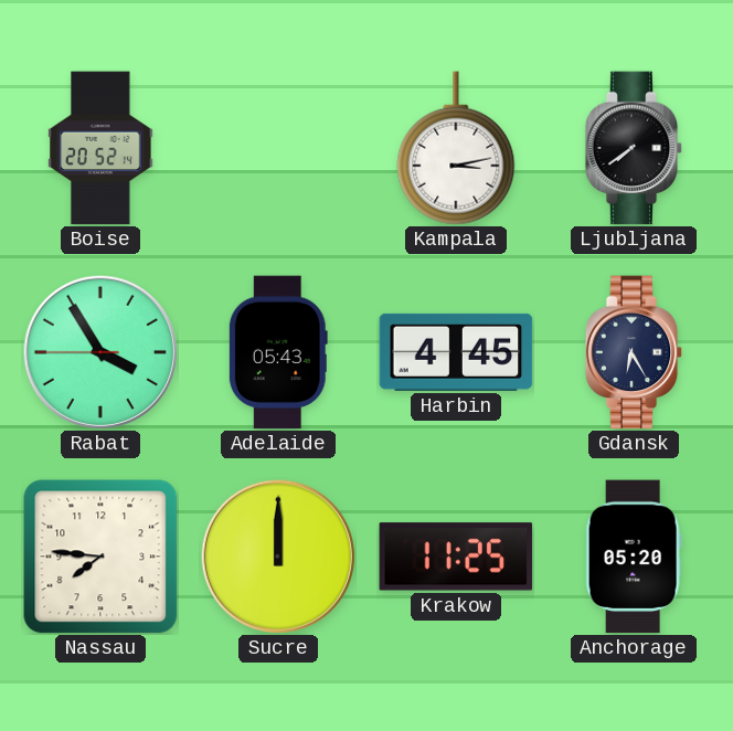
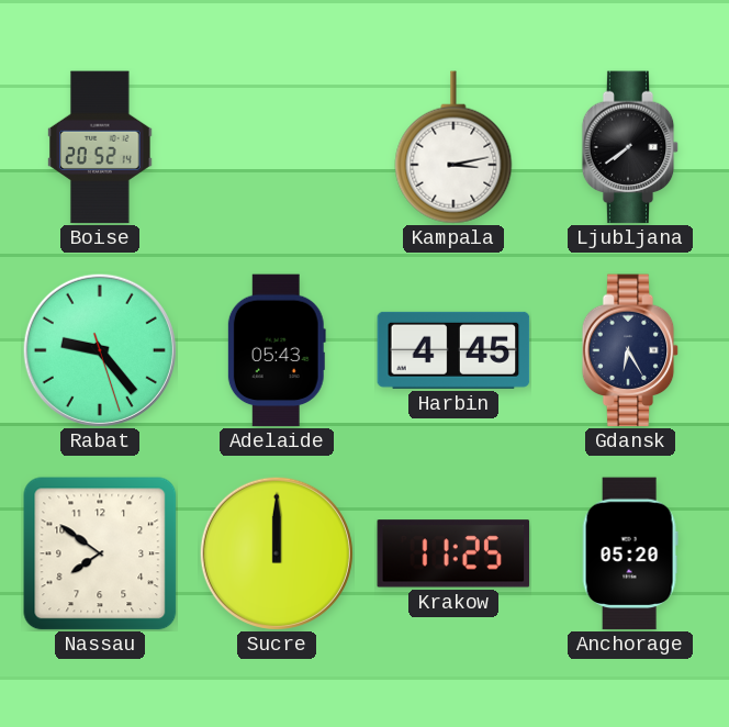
Rabat: 3:54 -> 9:23
Nassau: 7:46 -> 7:51
